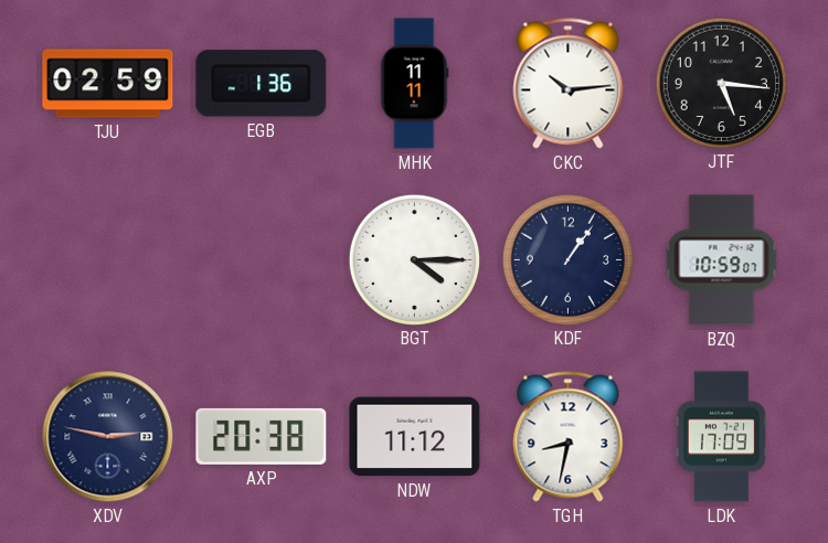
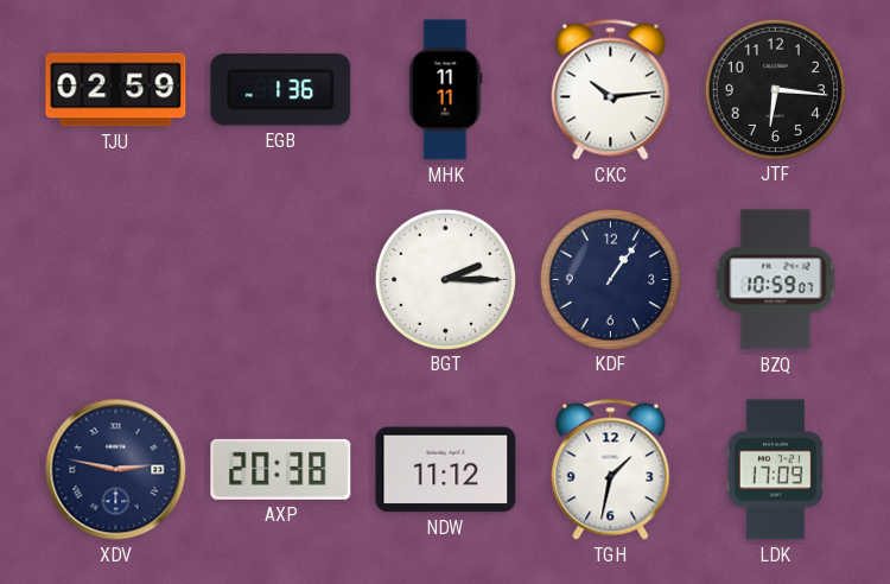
JTF: 5:16 -> 6:16
BGT: 4:15 -> 2:15
TGH: 8:32 -> 1:32
